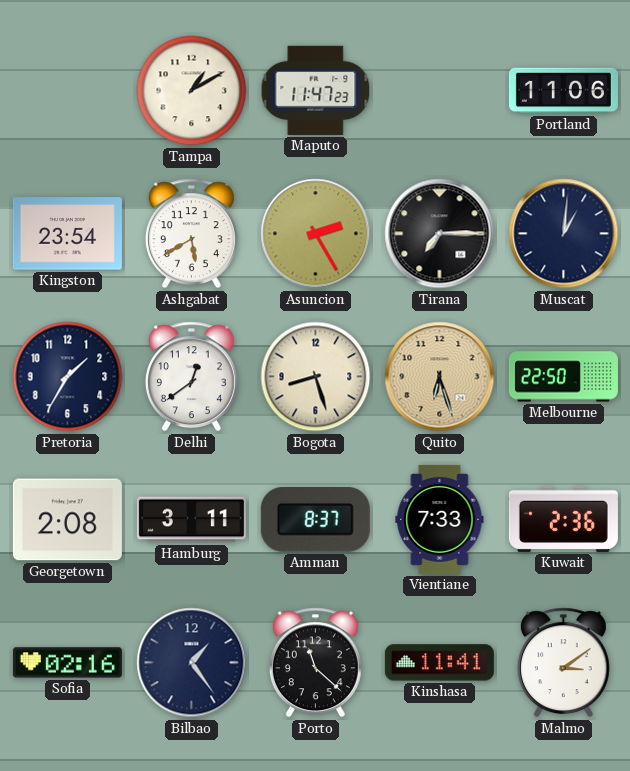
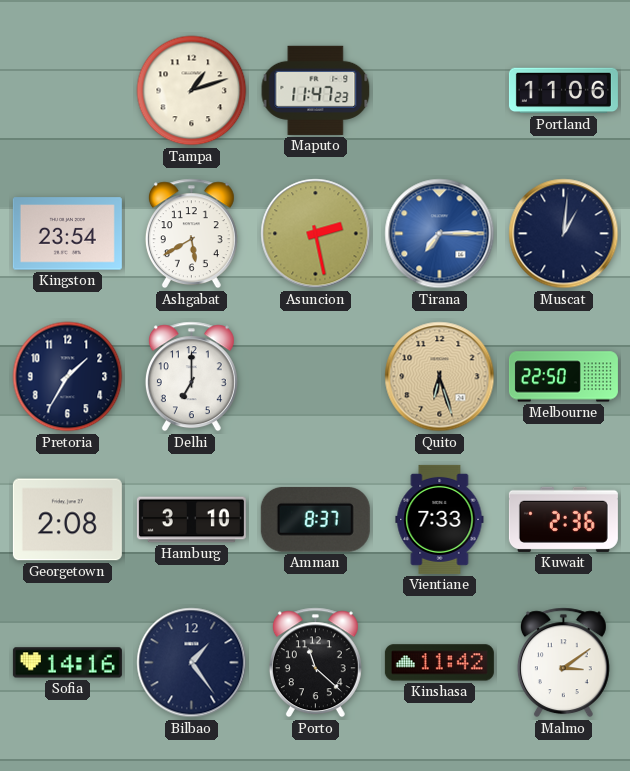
Tampa: 1:10 -> 1:12
Asuncion: 2:25 -> 2:28
Tirana dial: black -> blue
Delhi: 12:39 -> 7:00
Bogota: 8:27 -> none
Hamburg: 3:11 -> 3:10
Sofia: 02:16 -> 14:16
Kinshasa: 11:41 -> 11:42
